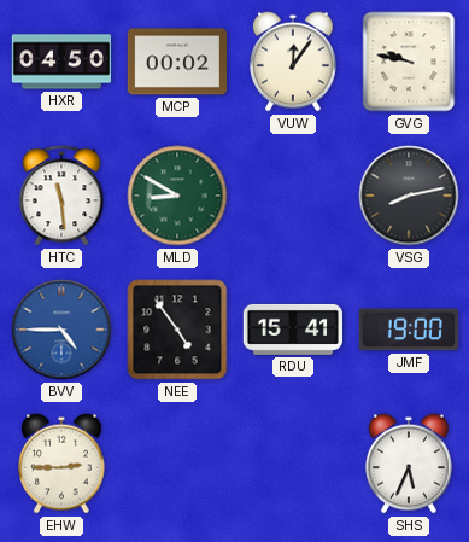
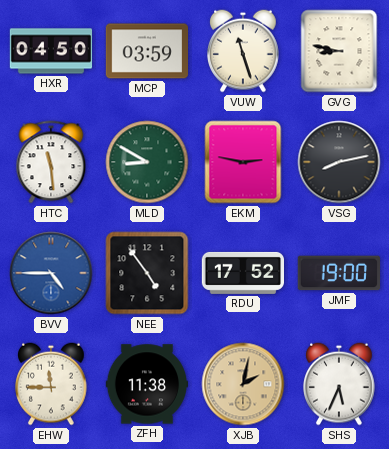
MCP: 00:02 -> 03:59
VUW: 12:06 -> 11:27
GVG: 9:47 -> 8:47
EKM: none -> 2:47
RDU: 15:41 -> 17:52
EHW: 2:45 -> 11:45
ZFH: none -> 11:38
XJB: none -> 2:02
